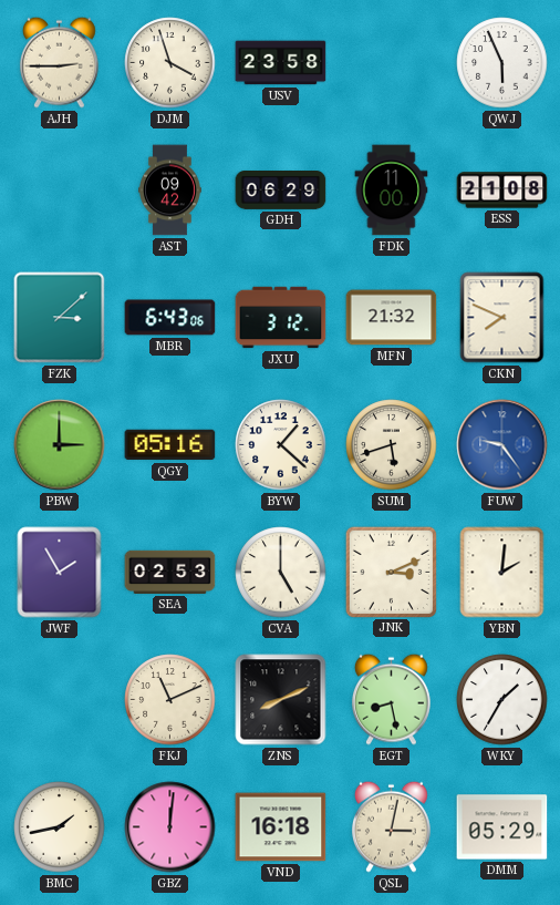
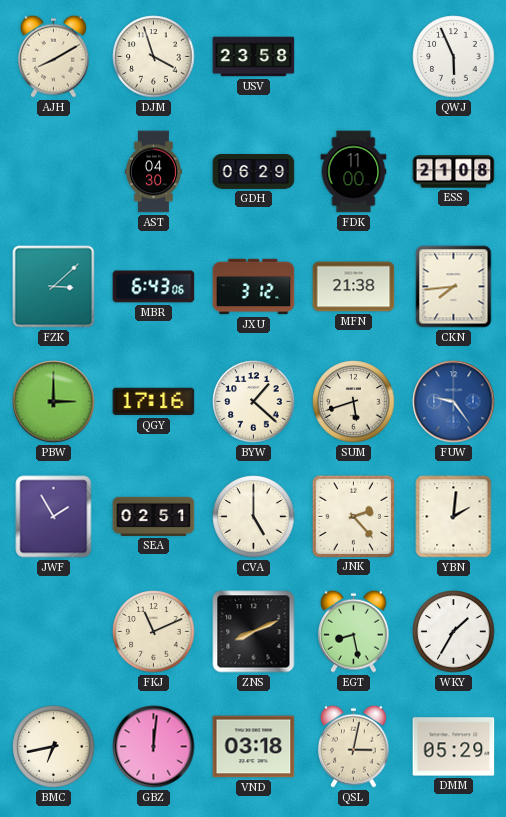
AJH: 2:45 -> 8:10
AST: 09:42 -> 04:30
MFN: 21:32 -> 21:38
CKN: 7:49 -> 7:44
QGY: 05:16 -> 17:16
SEA: 02:53 -> 02:51
JNK: 3:11 -> 2:23
BMC: 1:43 -> 6:43
VND: 16:18 -> 03:18
